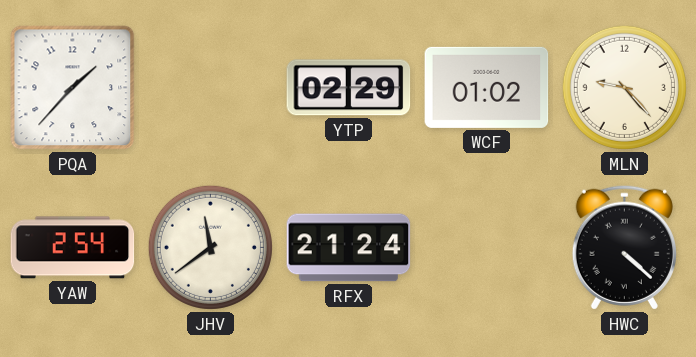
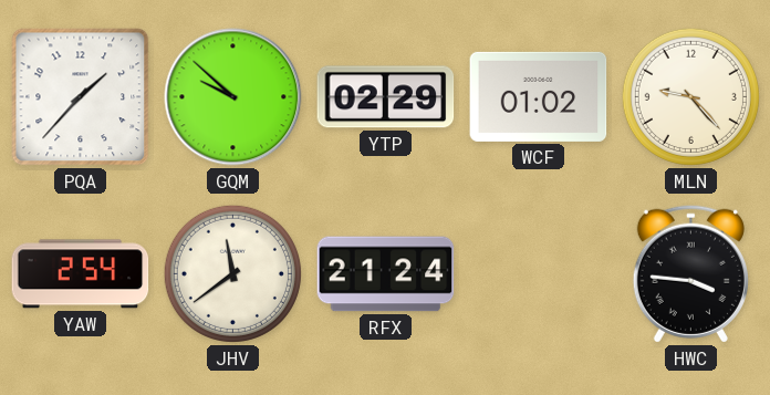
GQM: none -> 9:52
HWC: 4:22 -> 3:46
